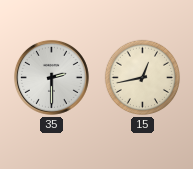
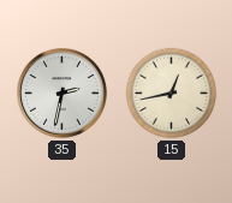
35: 2:30 -> 2:32
